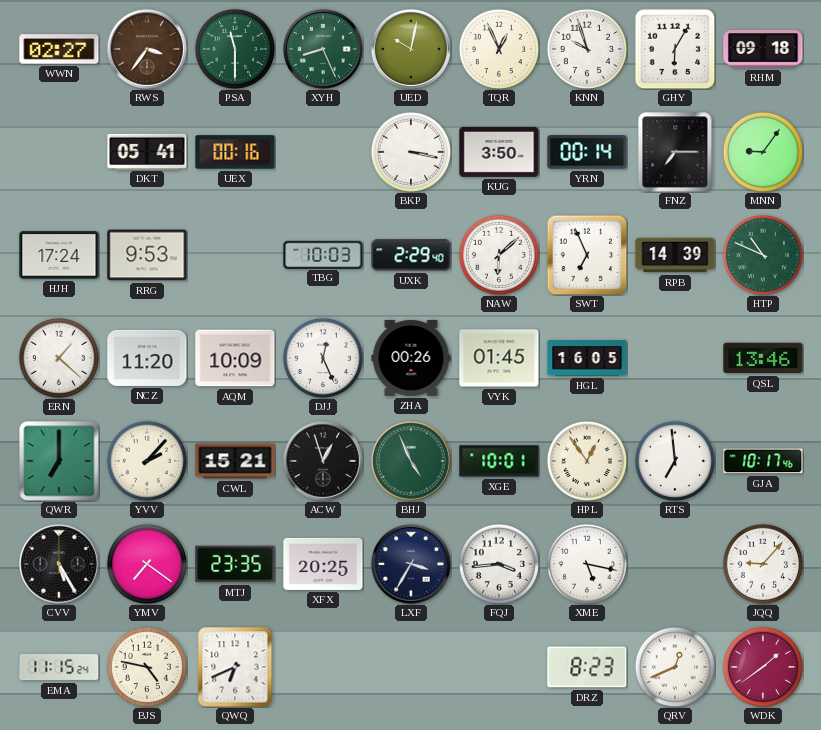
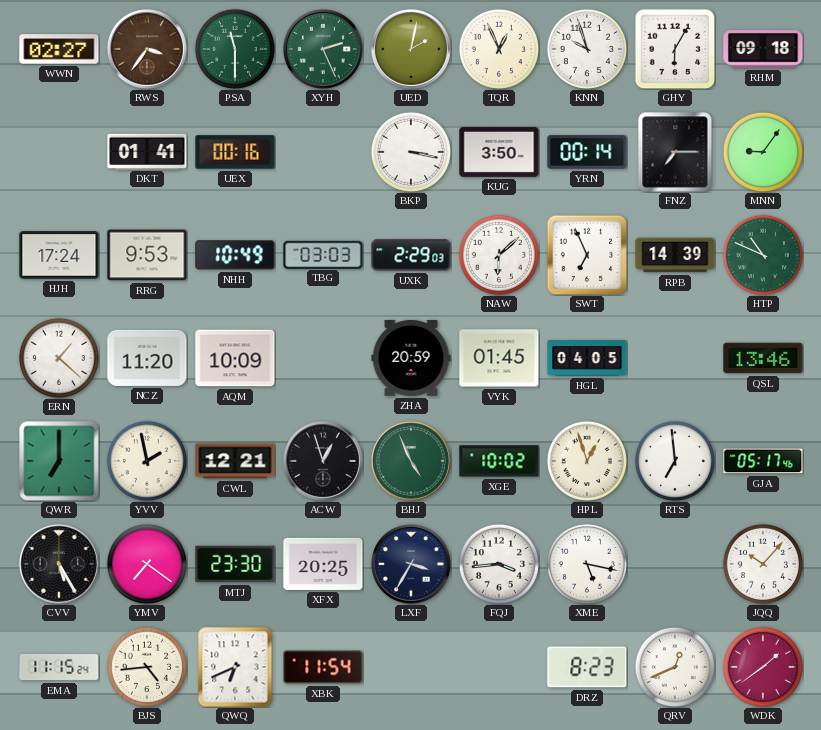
XYH: 8:26 -> 2:26
UED: 10:02 -> 2:02
DKT: 05:41 -> 01:41
NHH: none -> 10:49
TBG: 10:03 -> 03:03
UXK: 2:29:40 -> 2:29:03
DJJ: 12:26 -> none
ZHA: 00:26 -> 20:59
HGL: 16:05 -> 04:05
YVV: 2:07 -> 1:58
CWL: 15:21 -> 12:21
XGE: 10:01 -> 10:02
HPL: 12:54 -> 12:57
GJA: 10:17 -> 05:17
MTJ: 23:35 -> 23:30
JQQ: 9:07 -> 10:07
BJS: 4:47 -> 4:44
XBK: none -> 11:54
